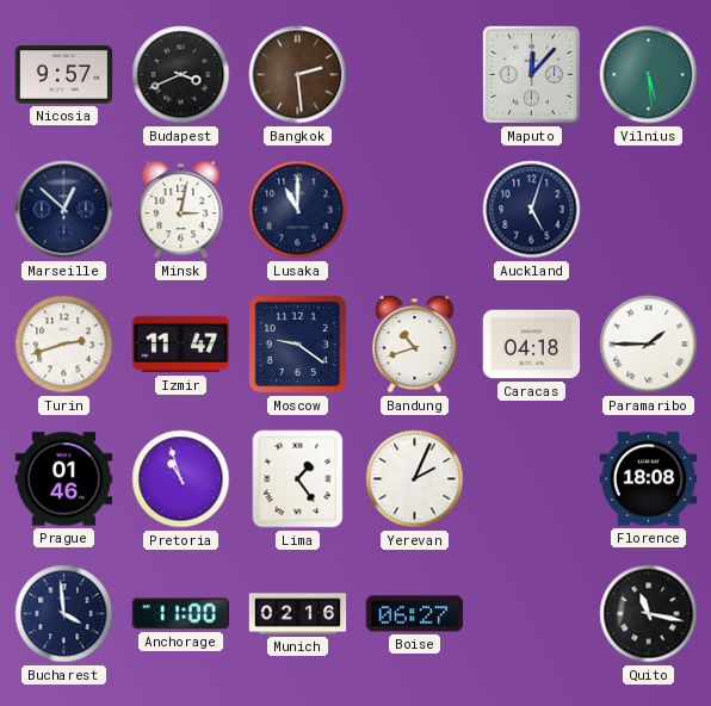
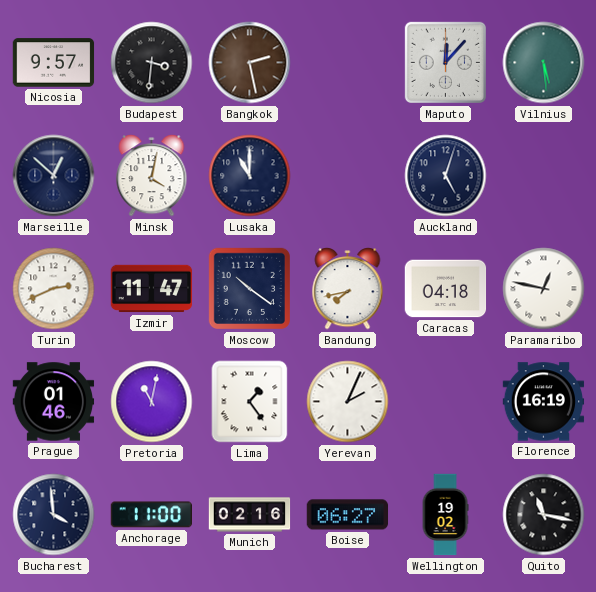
Budapest: 3:41 -> 3:31
Bangkok: 2:29 -> 2:28
Minsk: 3:02 -> 4:02
Turin: 2:42 -> 2:41
Moscow: 9:21 -> 10:21
Bandung: 10:42 -> 7:43
Paramaribo: 1:45 -> 12:47
Pretoria: 10:57 -> 11:02
Florence: 18:08 -> 16:19
Wellington: none -> 19:02
